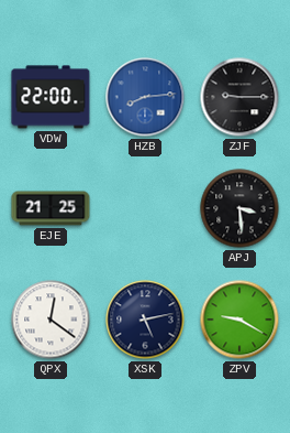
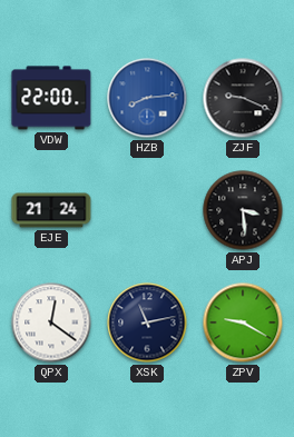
ZJF: 9:15 -> 9:19
EJE: 21:25 -> 21:24
XSK: 5:13 -> 11:13
